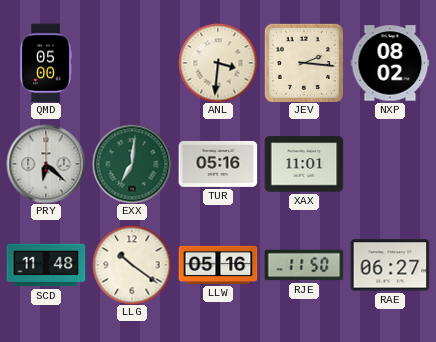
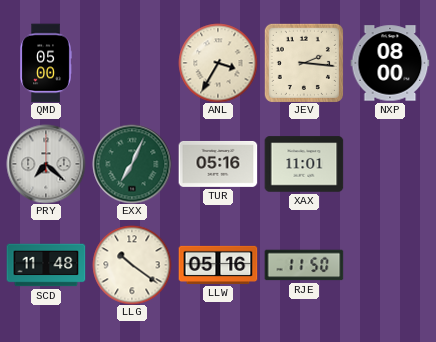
ANL: 3:31 -> 3:35
NXP: 08:02 -> 08:00
PRY: 6:22 -> 7:22
EXX: 7:01 -> 7:04
RAE: 06:27 -> none
